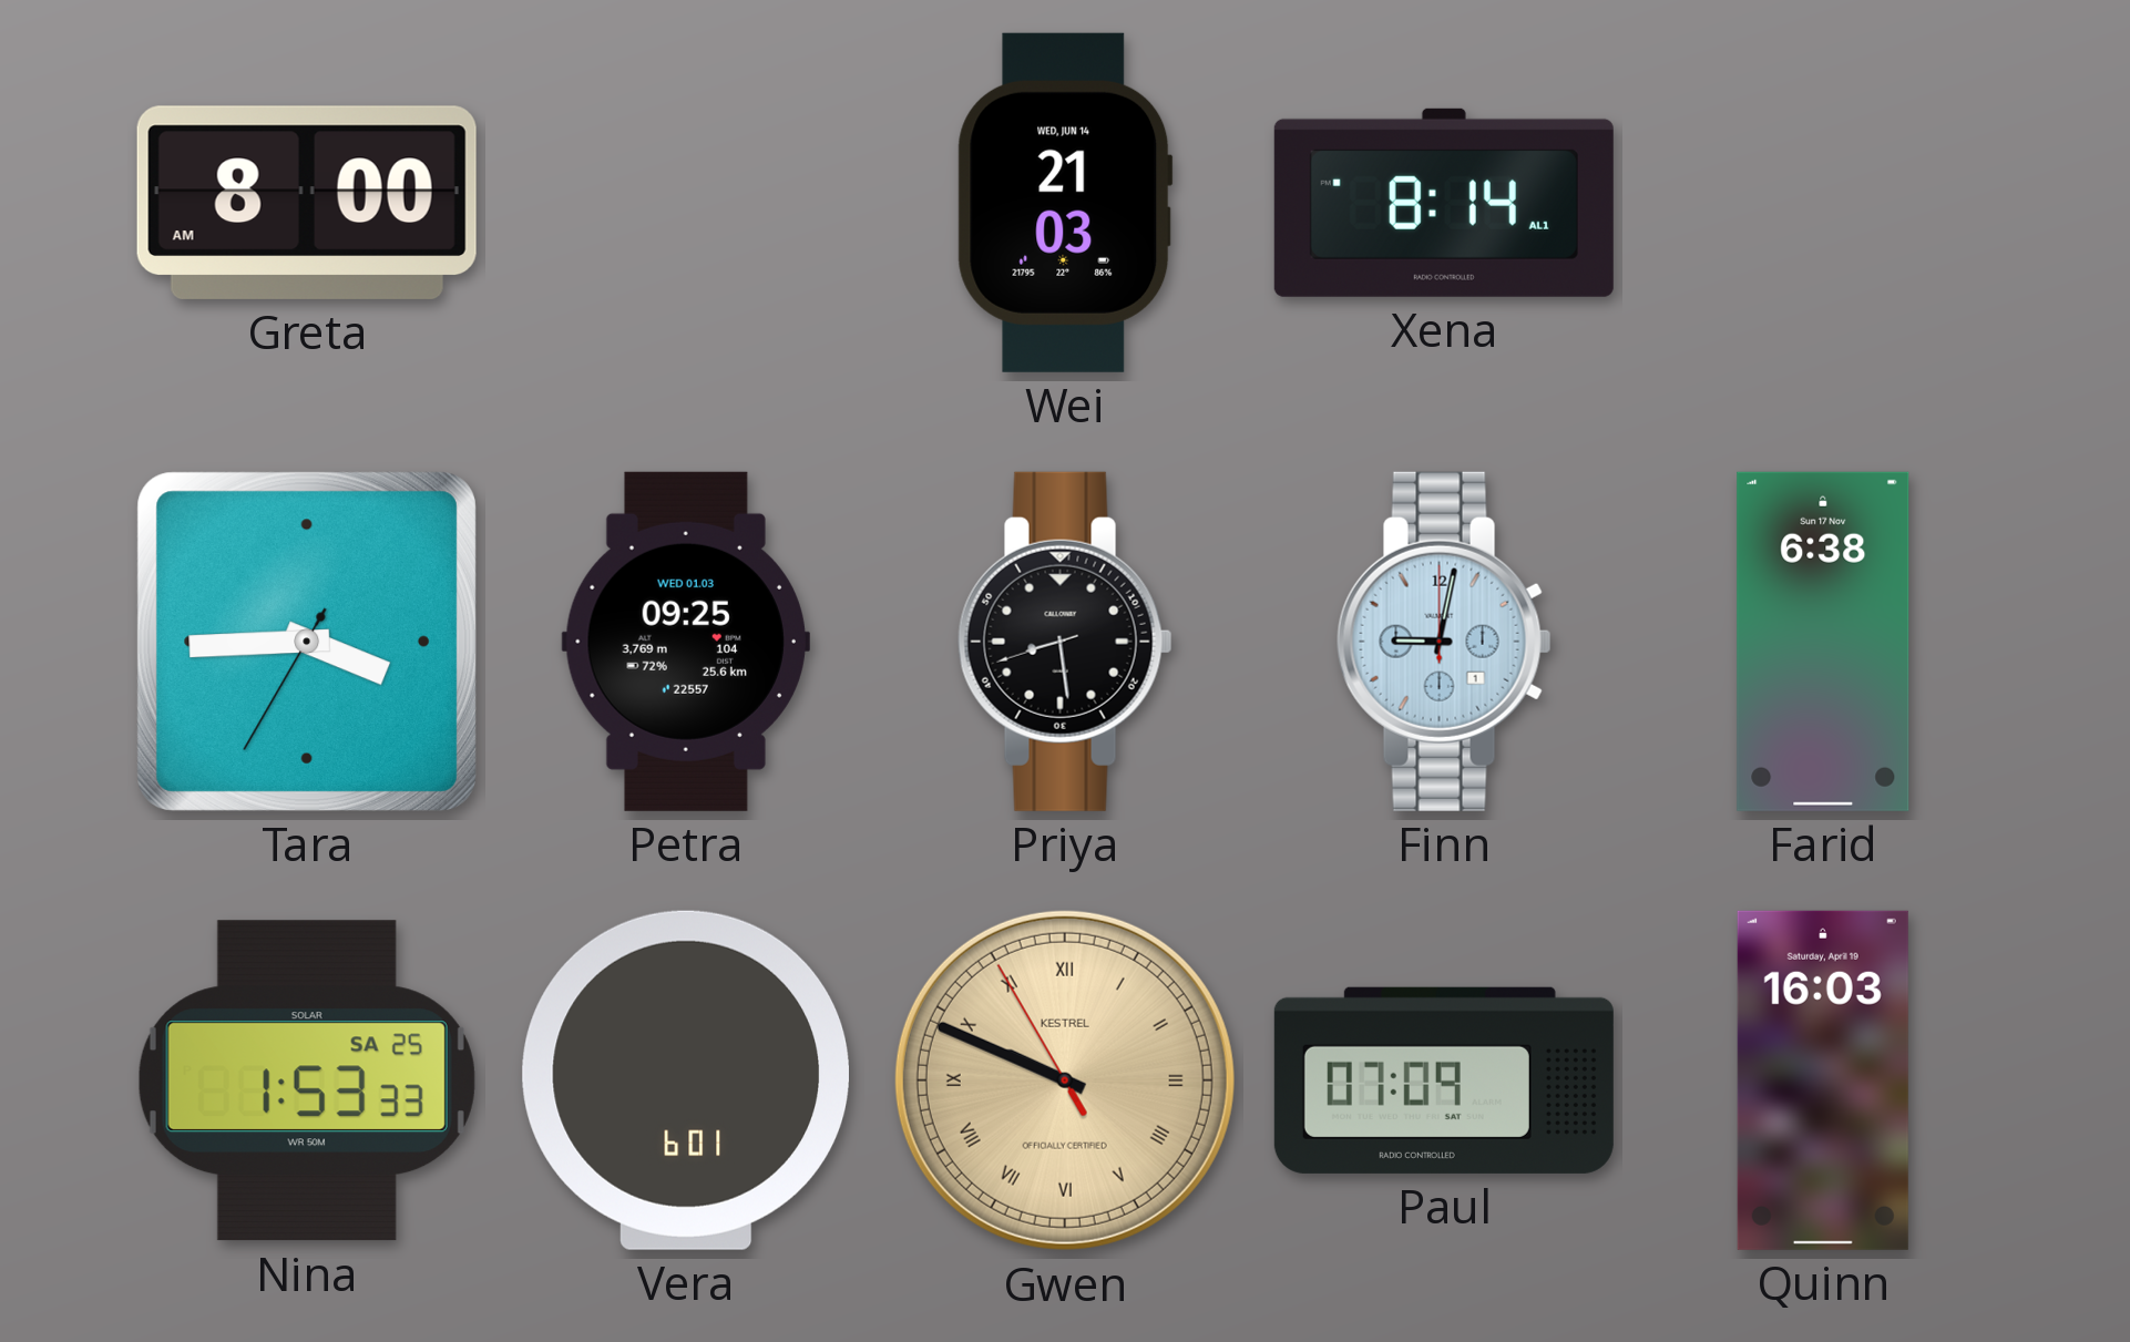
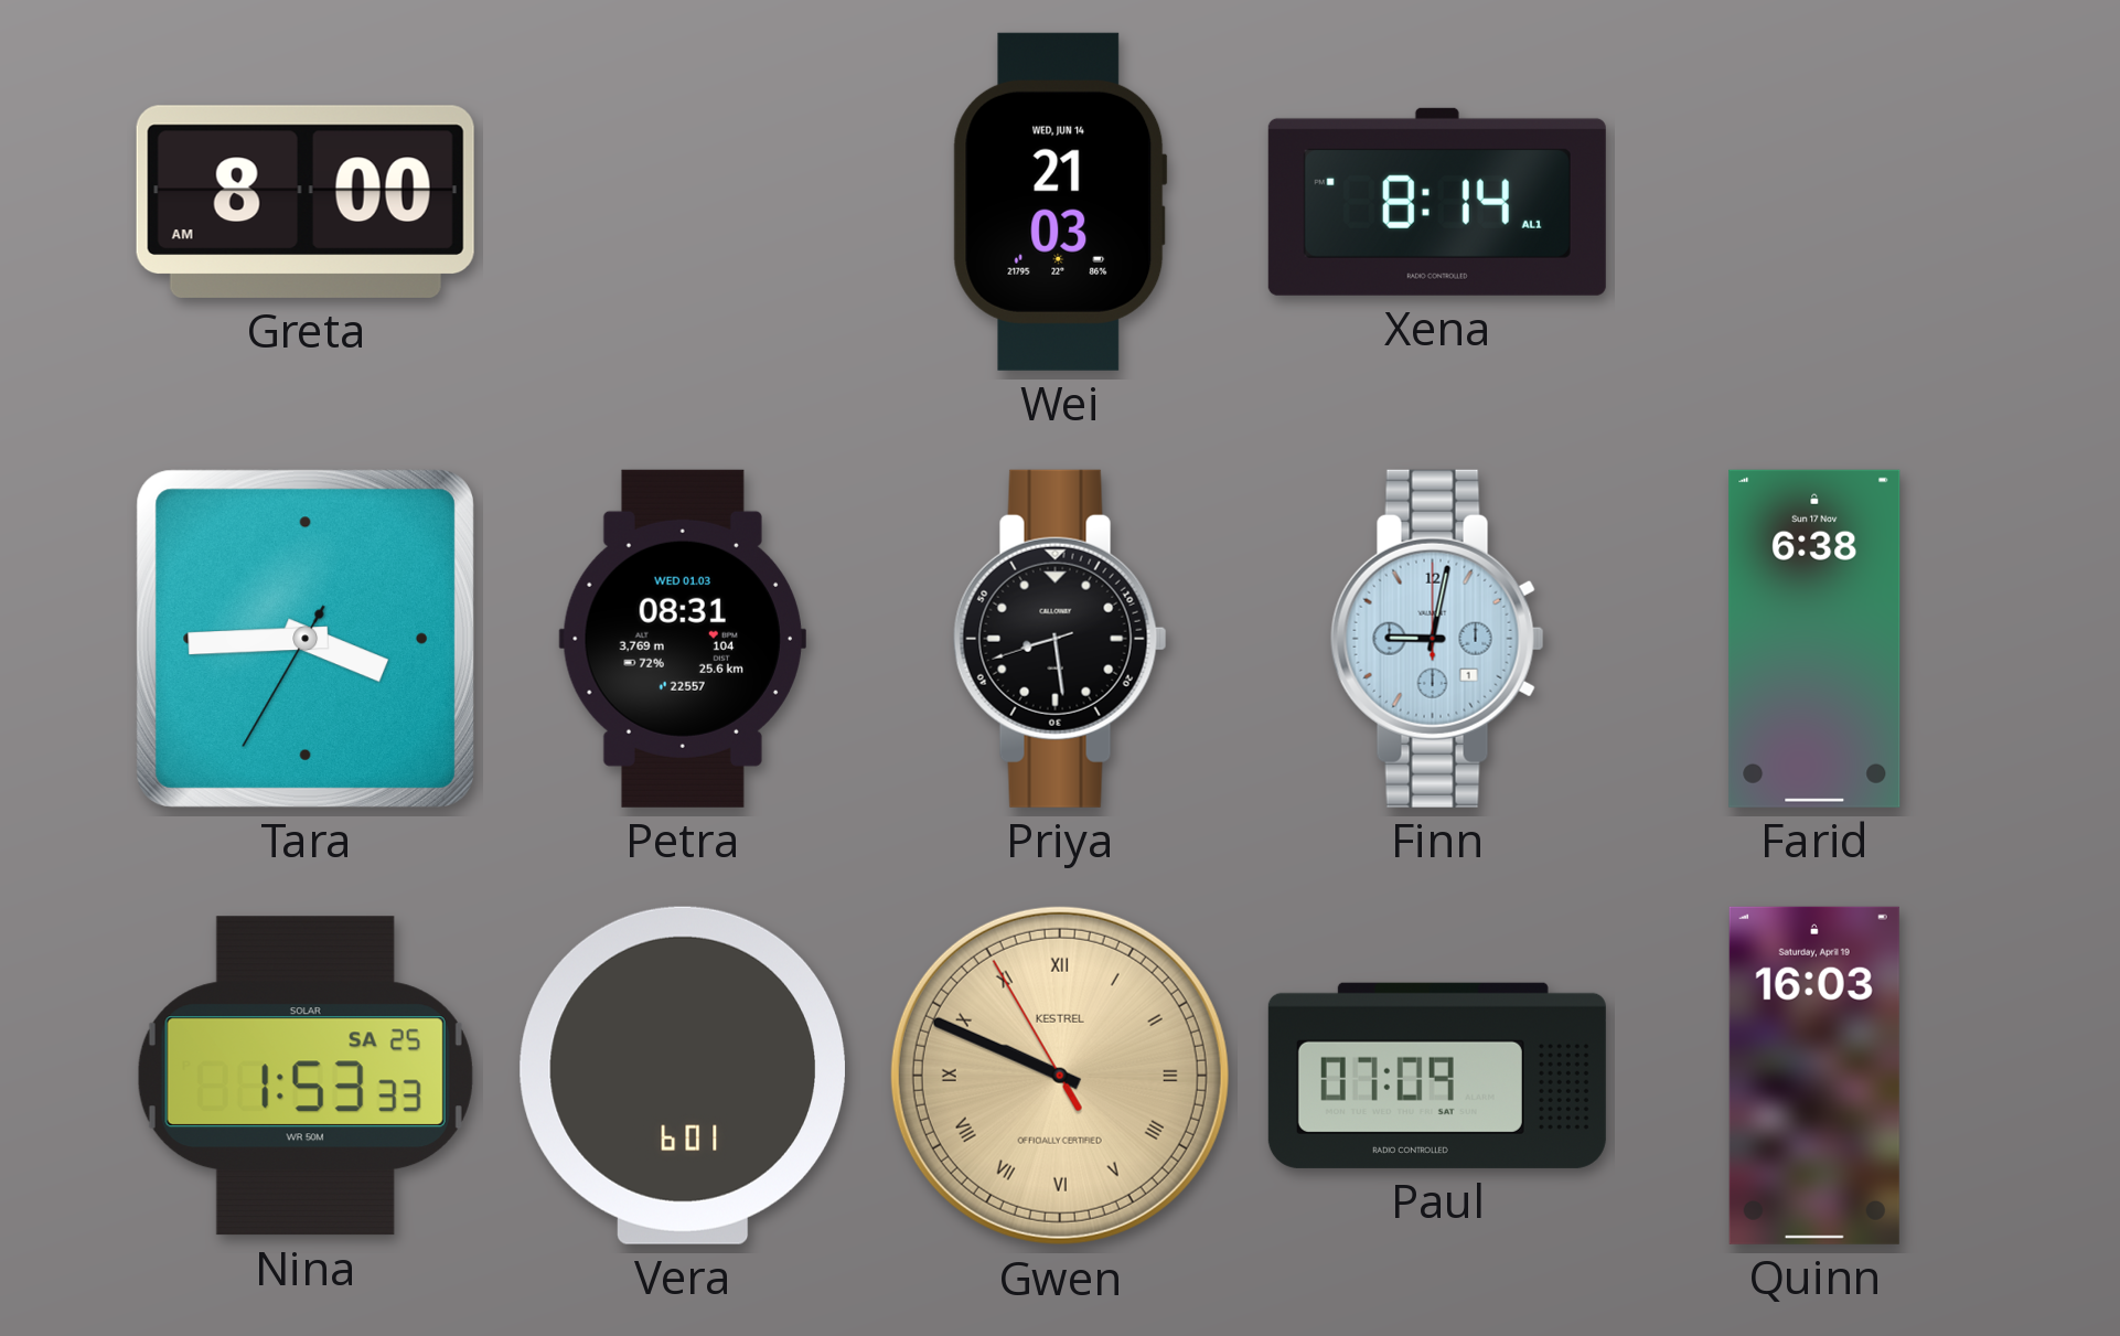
Petra: 09:25 -> 08:31
